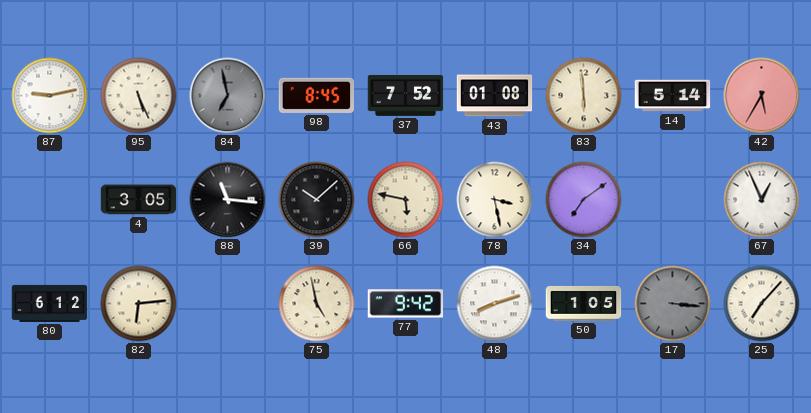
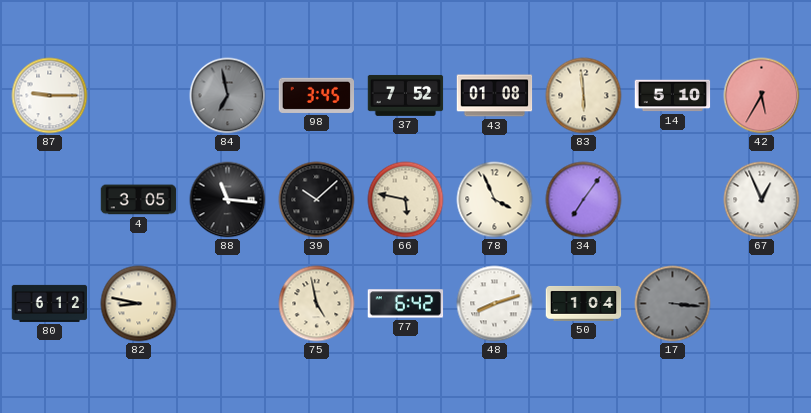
87: 9:13 -> 9:15
95: 5:26 -> none
98: 8:45 -> 3:45
14: 5:14 -> 5:10
78: 3:28 -> 3:56
34: 7:09 -> 7:06
82: 6:14 -> 8:47
77: 9:42 -> 6:42
50: 1:05 -> 1:04
25: 7:07 -> none
